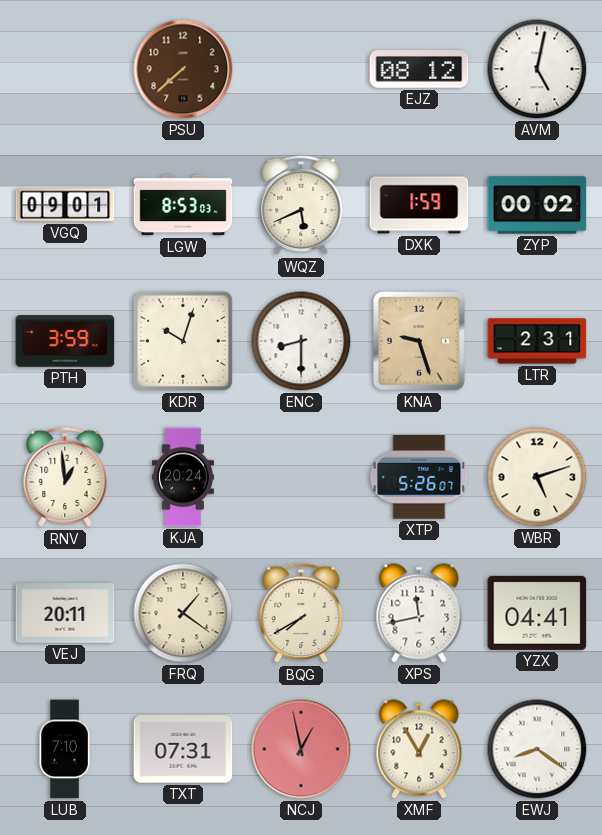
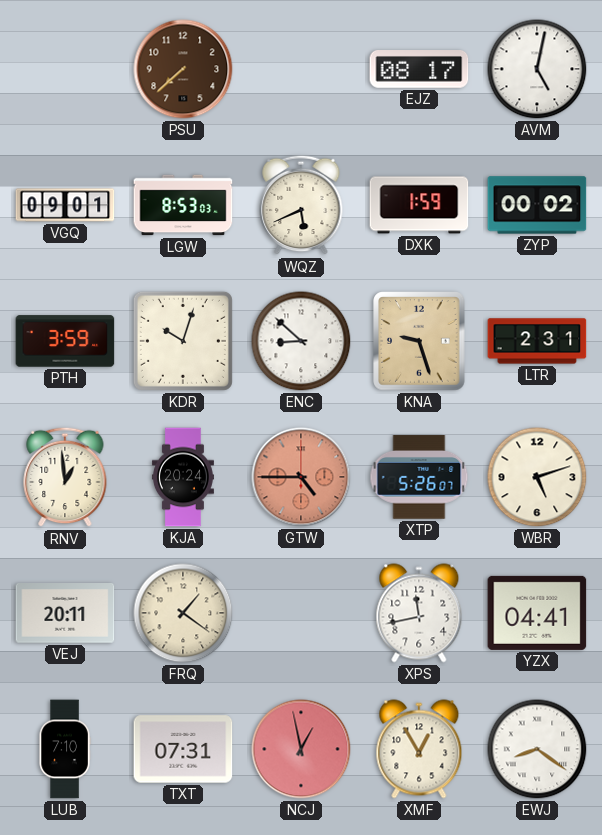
EJZ: 08:12 -> 08:17
ENC: 8:30 -> 8:52
GTW: none -> 4:45
BQG: 7:40 -> none
